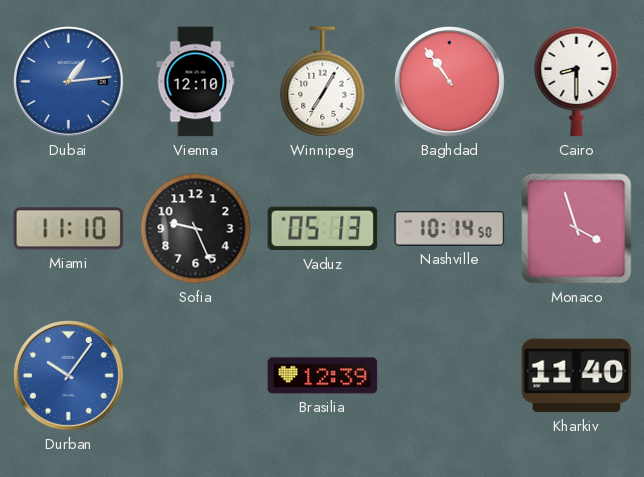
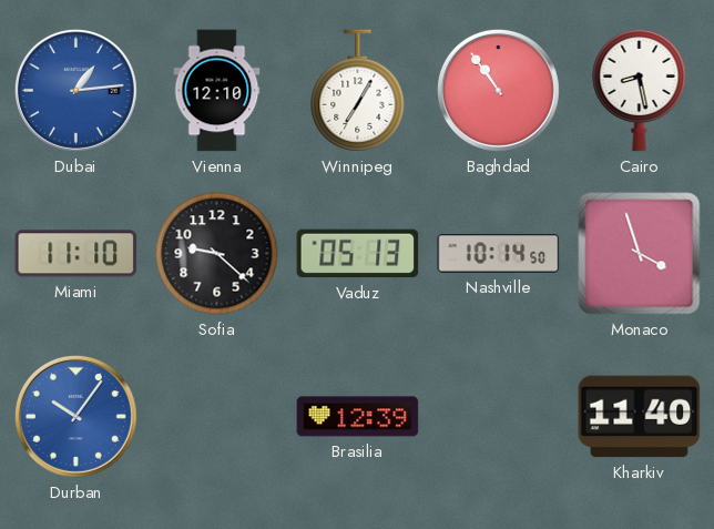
Cairo: 8:30 -> 8:28
Sofia: 9:26 -> 9:22
